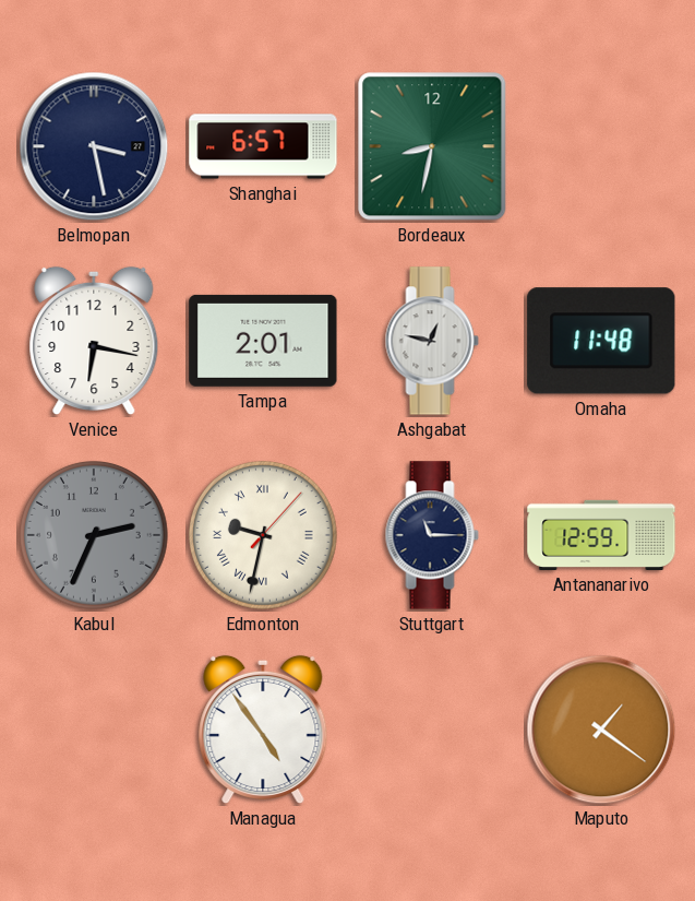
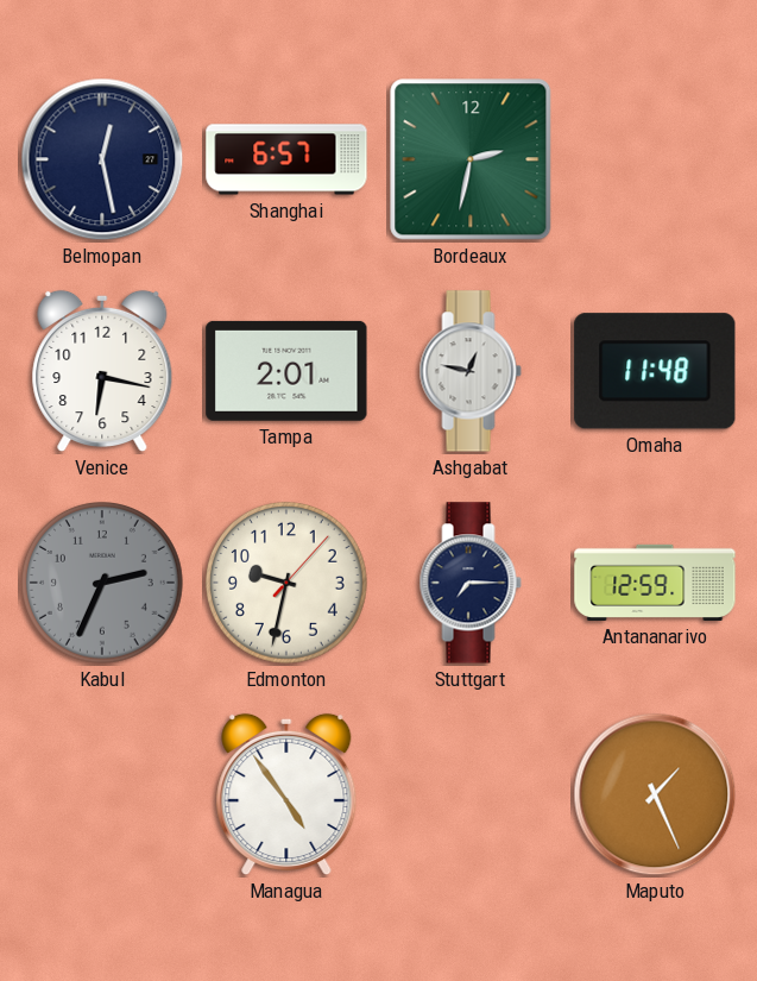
Belmopan: 3:28 -> 12:28
Bordeaux: 8:32 -> 2:32
Edmonton numerals: Roman -> Arabic
Stuttgart: 11:15 -> 7:15
Maputo: 1:21 -> 1:26
